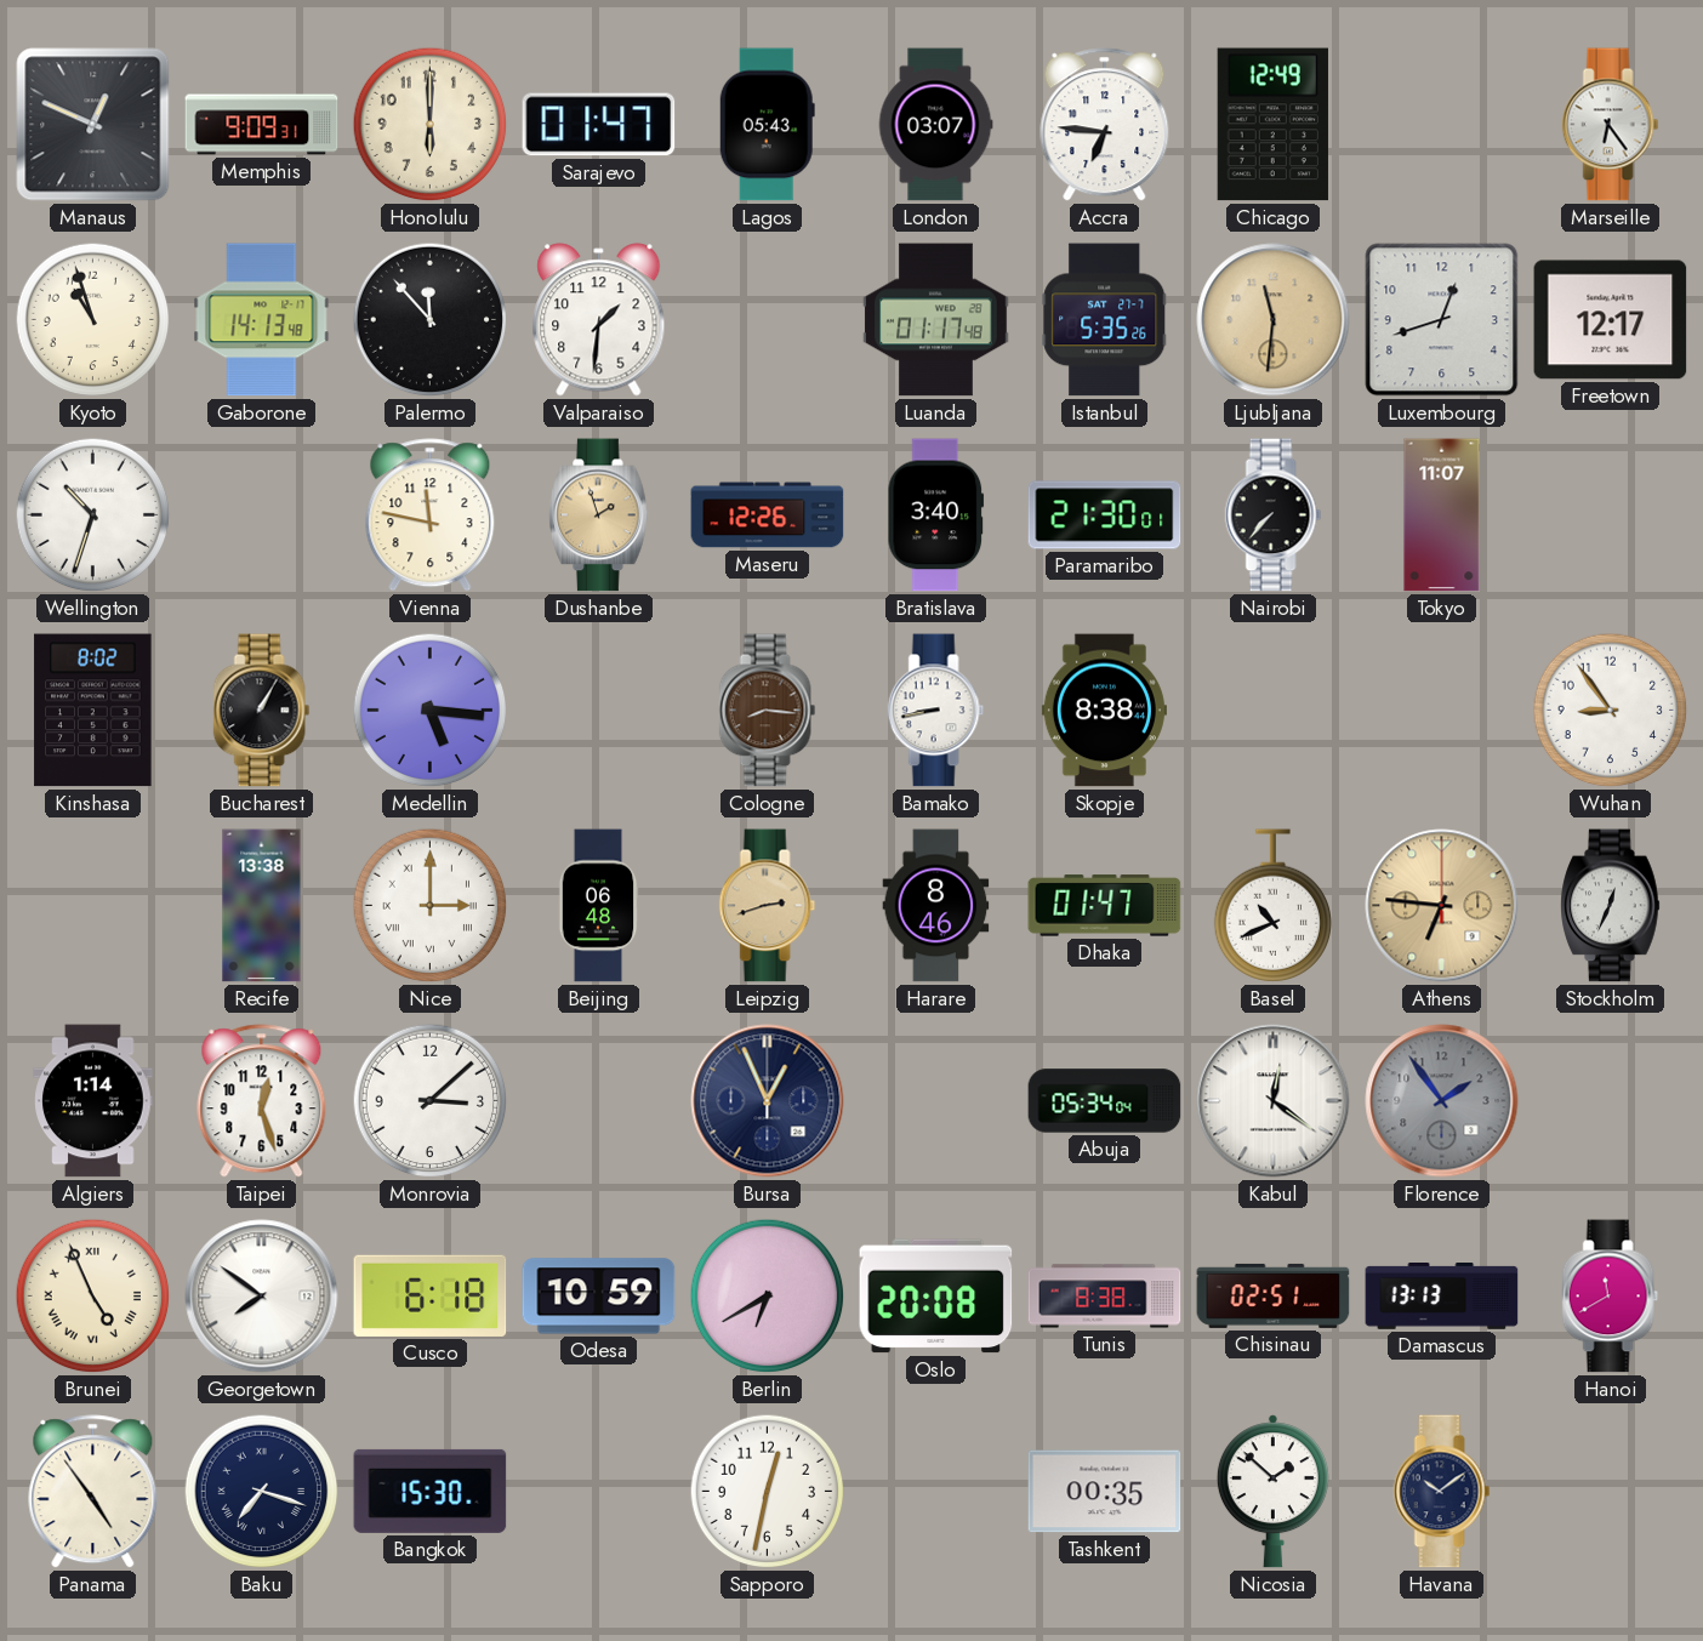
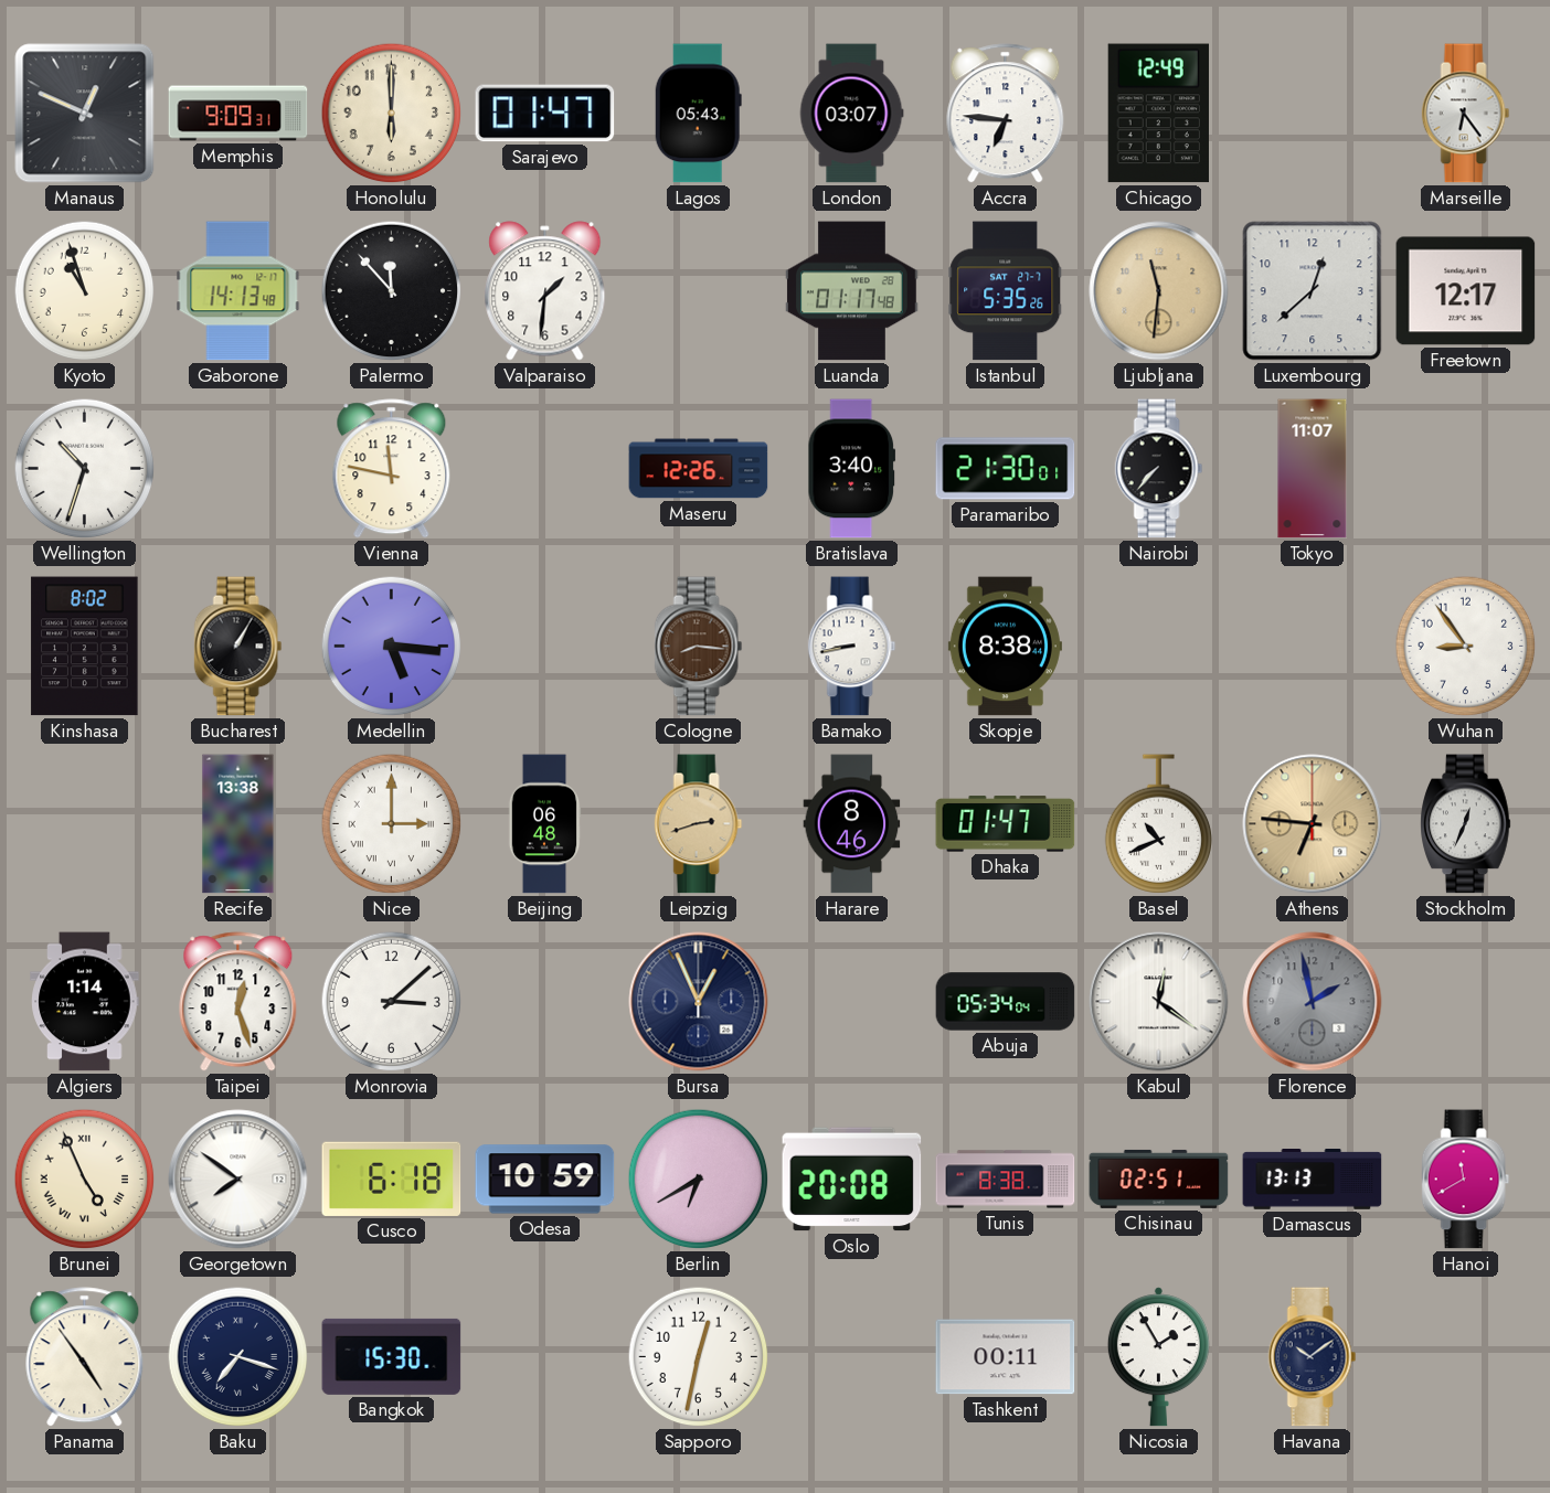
Luxembourg: 12:42 -> 12:38
Dushanbe: 1:57 -> none
Florence: 1:54 -> 1:58
Tashkent: 00:35 -> 00:11
Nicosia: 1:52 -> 1:55
